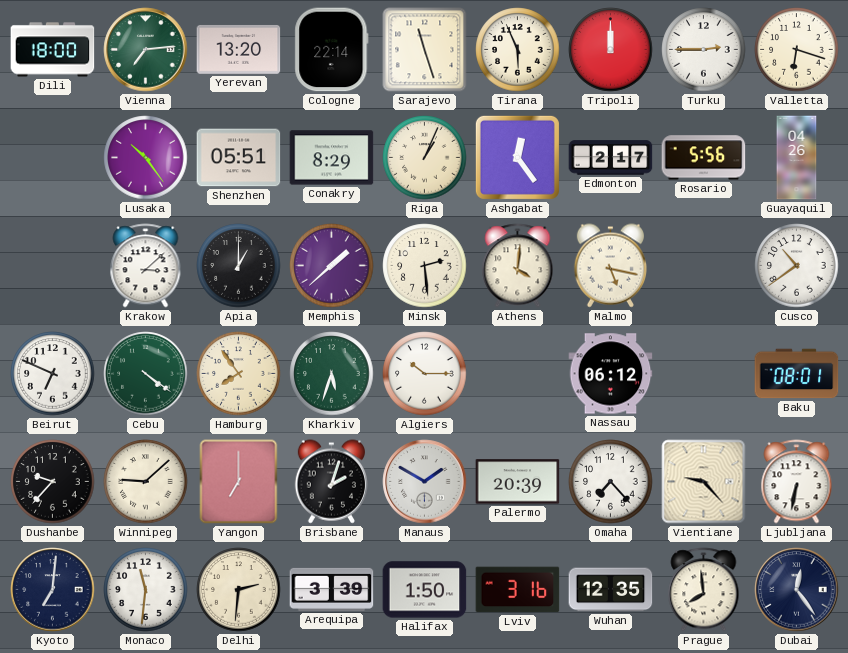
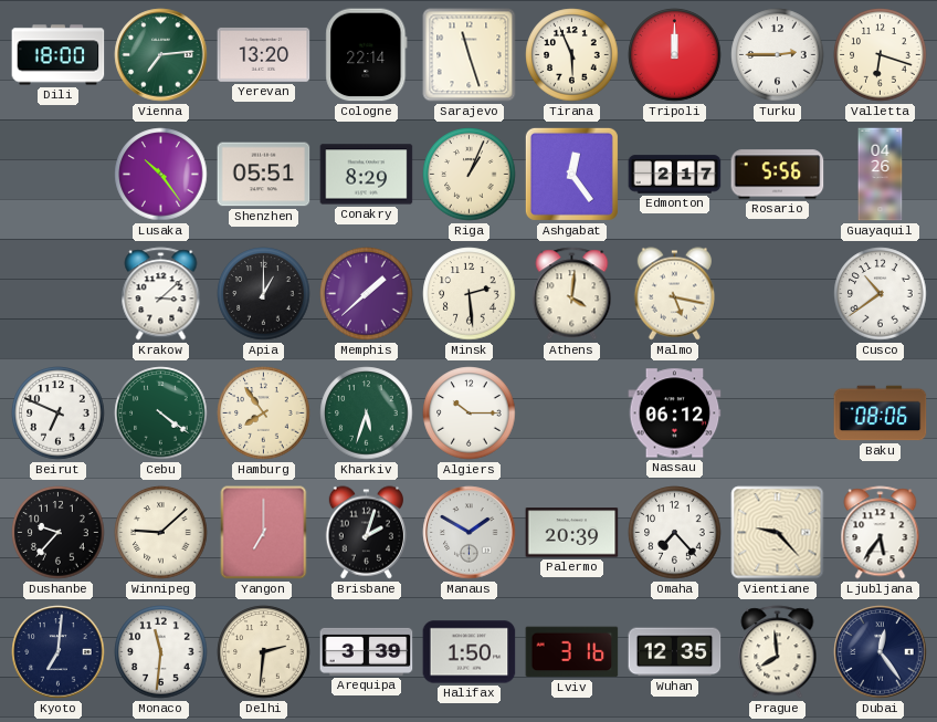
Baku: 08:01 -> 08:06
Ljubljana: 6:32 -> 5:36
